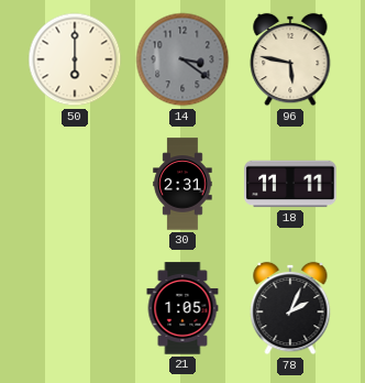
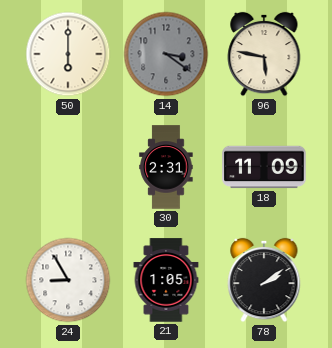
18: 11:11 -> 11:09
24: none -> 8:55
78: 2:04 -> 2:09
